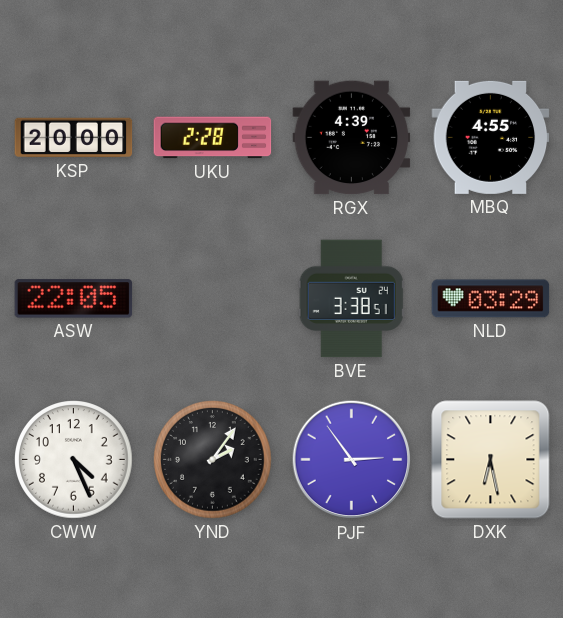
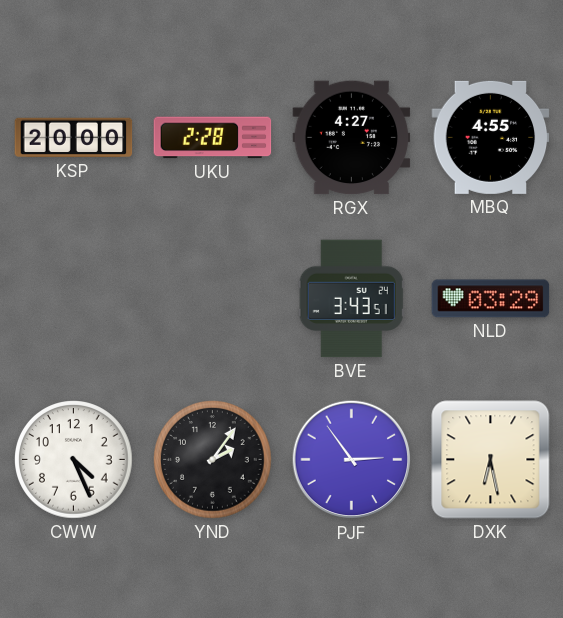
RGX: 4:39 -> 4:27
ASW: 22:05 -> none
BVE: 3:38 -> 3:43
